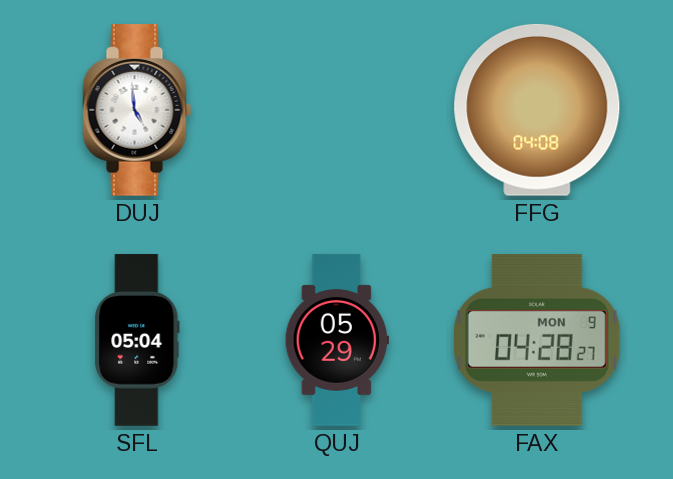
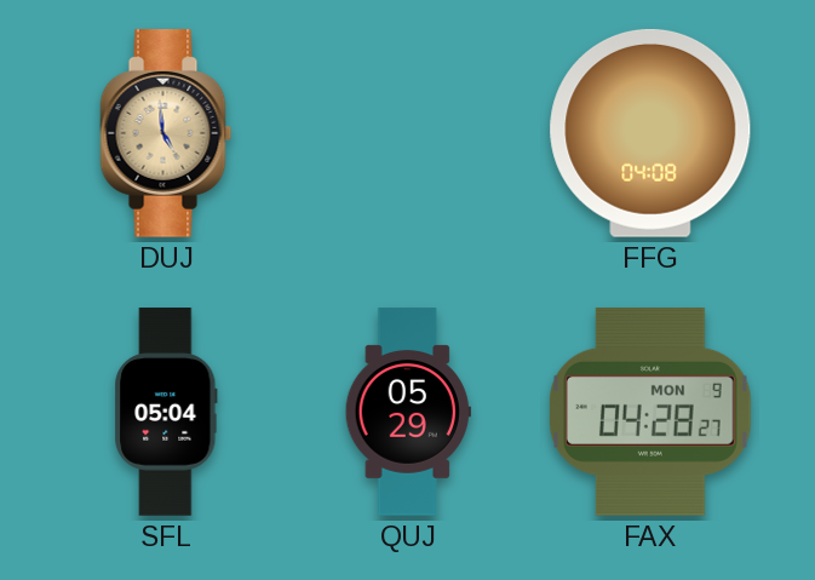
DUJ dial: white -> champagne
